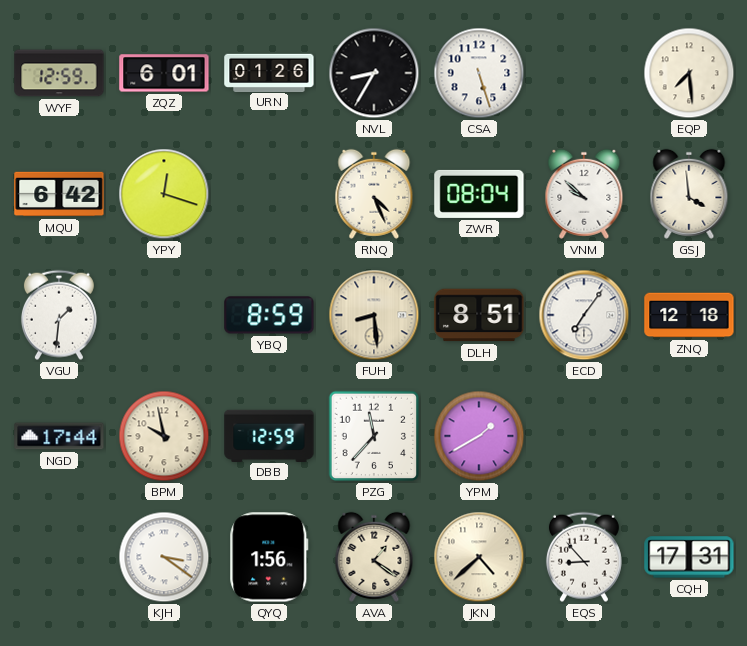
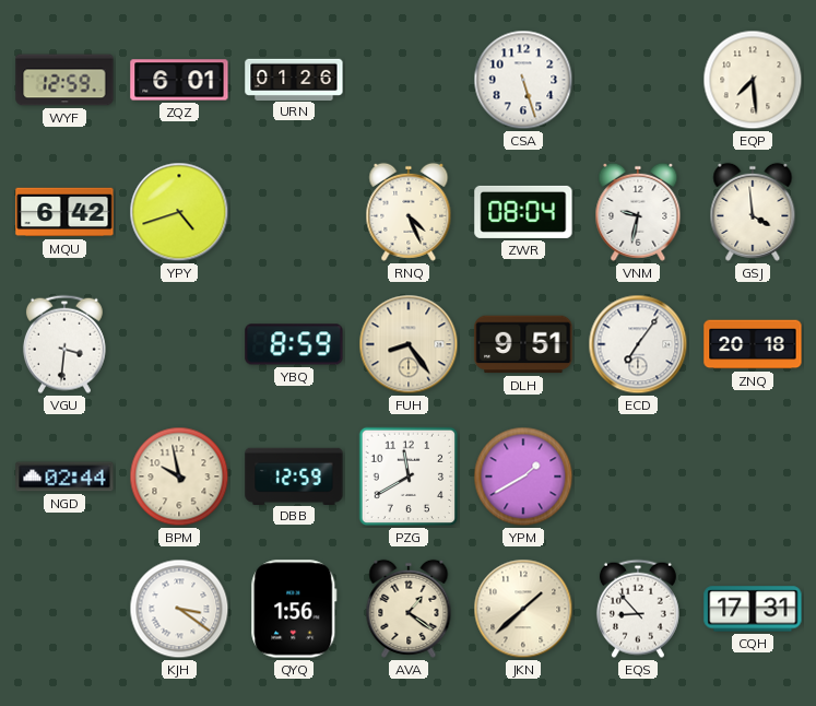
NVL: 8:35 -> none
YPY: 12:18 -> 4:42
VNM: 9:52 -> 9:32
VGU: 1:31 -> 3:31
FUH: 8:29 -> 8:24
DLH: 8:51 -> 9:51
ZNQ: 12:18 -> 20:18
NGD: 17:44 -> 02:44
PZG: 11:37 -> 11:40
JKN: 4:38 -> 1:38
